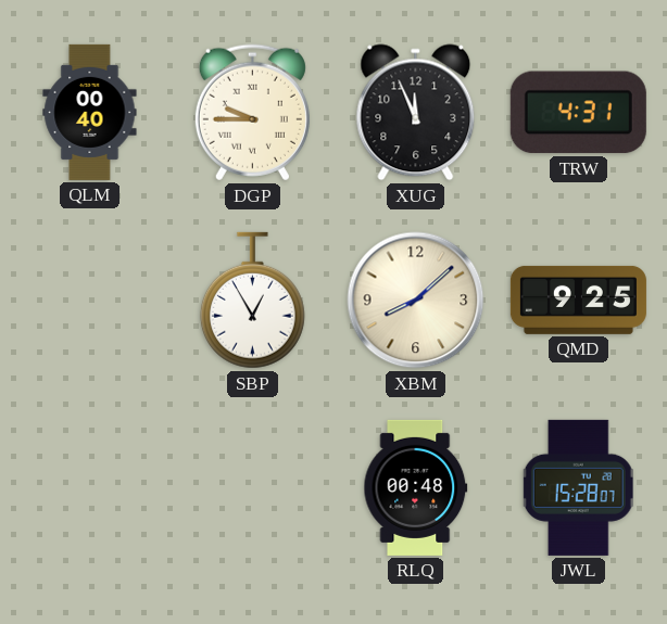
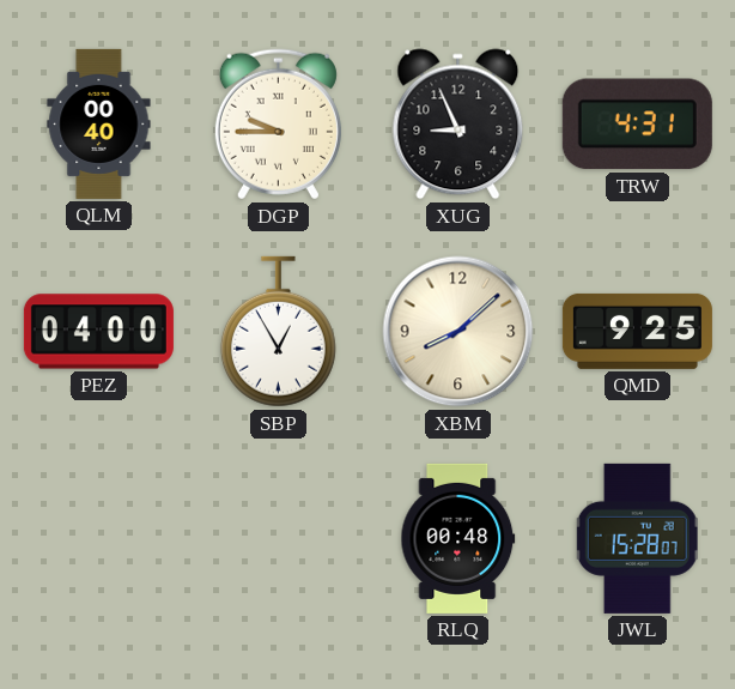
XUG: 11:56 -> 8:56
PEZ: none -> 04:00
